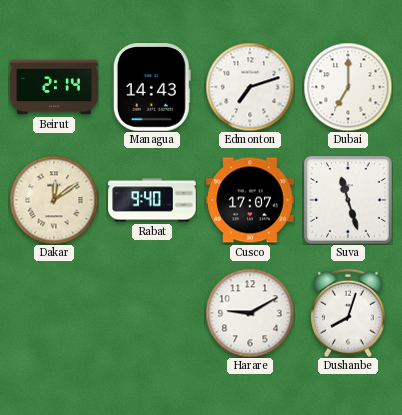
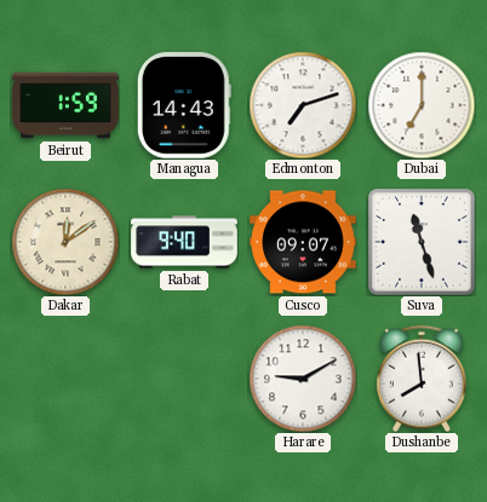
Beirut: 2:14 -> 1:59
Cusco: 17:07 -> 09:07
Dushanbe: 8:03 -> 7:59
